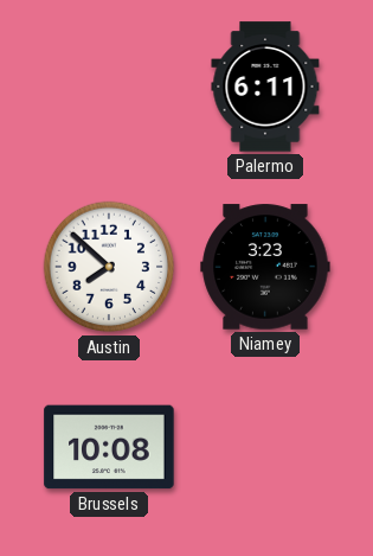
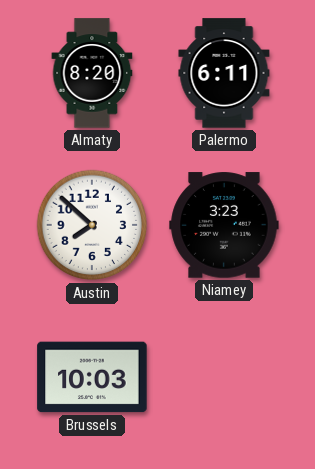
Almaty: none -> 8:20
Brussels: 10:08 -> 10:03
